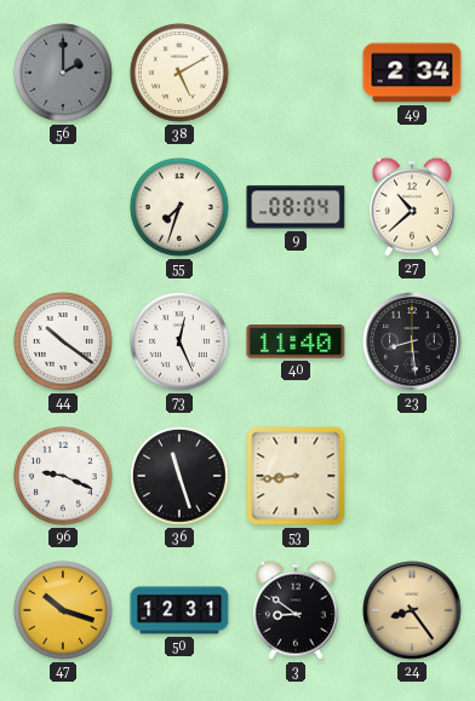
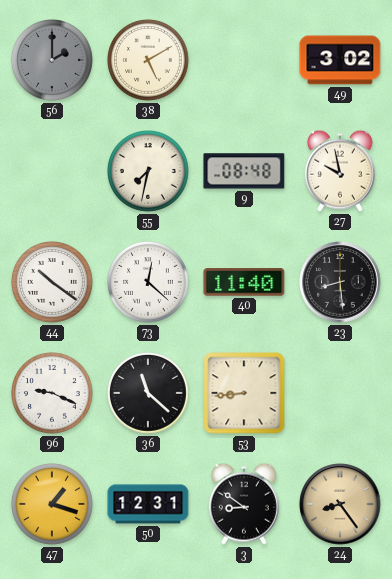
49: 2:34 -> 3:02
55: 7:33 -> 7:32
9: 08:04 -> 08:48
27: 10:38 -> 9:58
73: 12:26 -> 12:22
36: 11:27 -> 11:22
47: 10:18 -> 1:18
